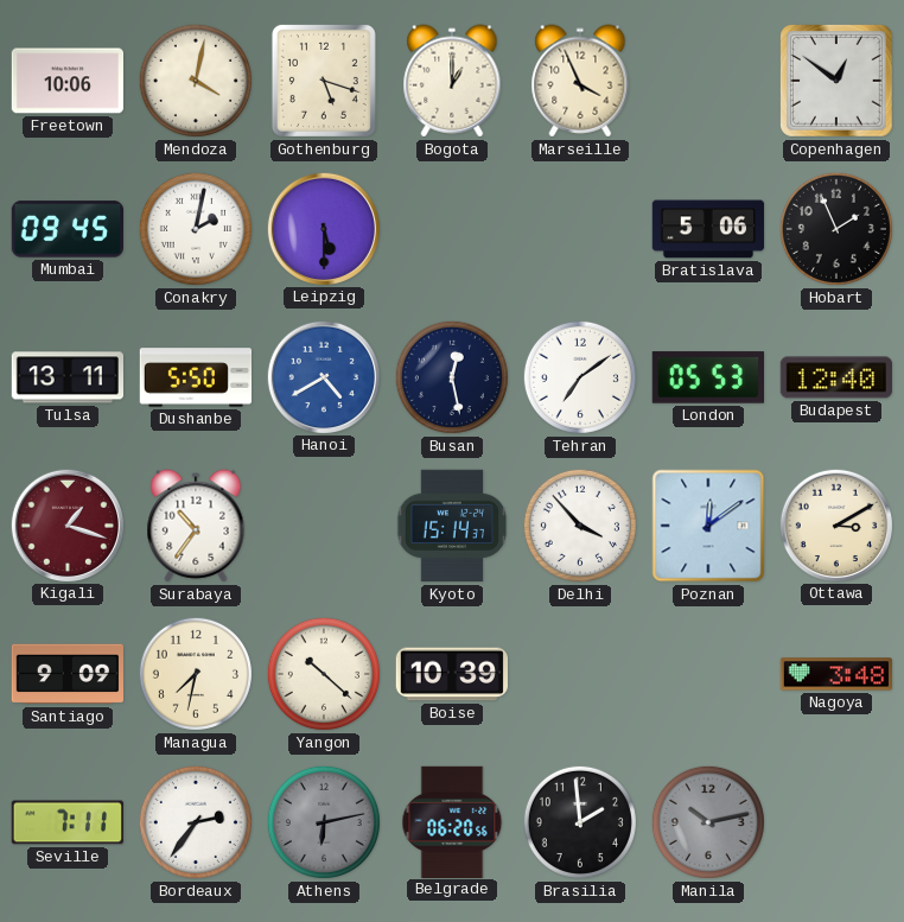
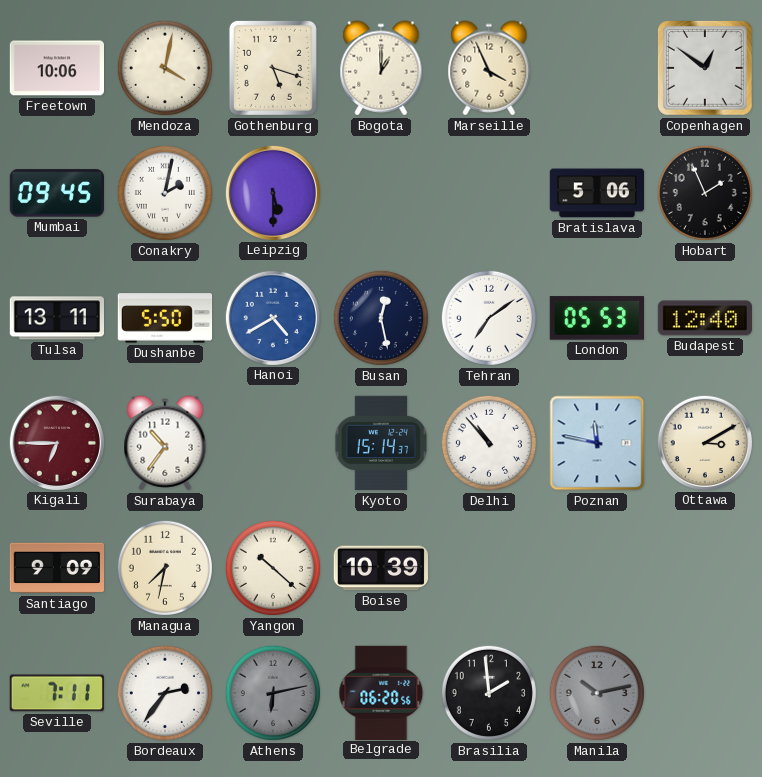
Kigali: 1:18 -> 6:45
Delhi: 3:53 -> 10:53
Poznan: 12:09 -> 11:47
Nagoya: 3:48 -> none
